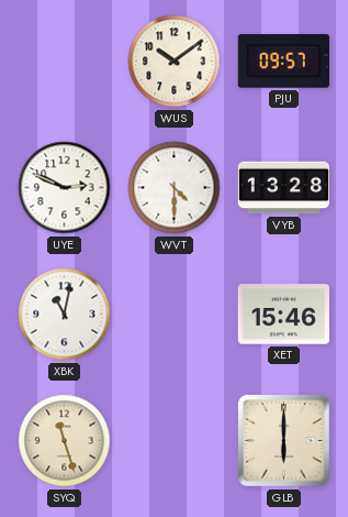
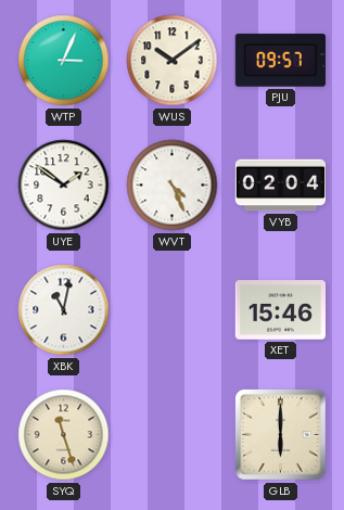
WTP: none -> 3:04
UYE: 2:49 -> 1:51
WVT: 4:30 -> 4:26
VYB: 13:28 -> 02:04
